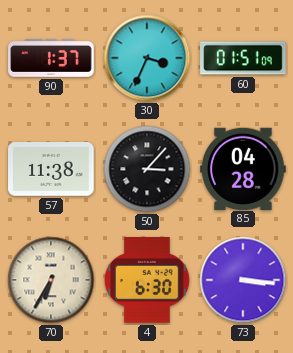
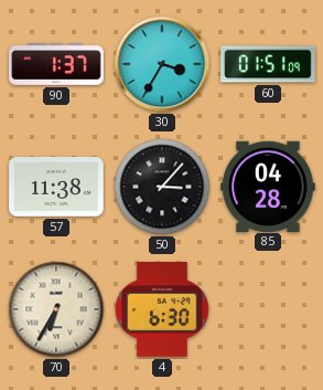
30: 3:34 -> 3:35
73: 3:16 -> none
